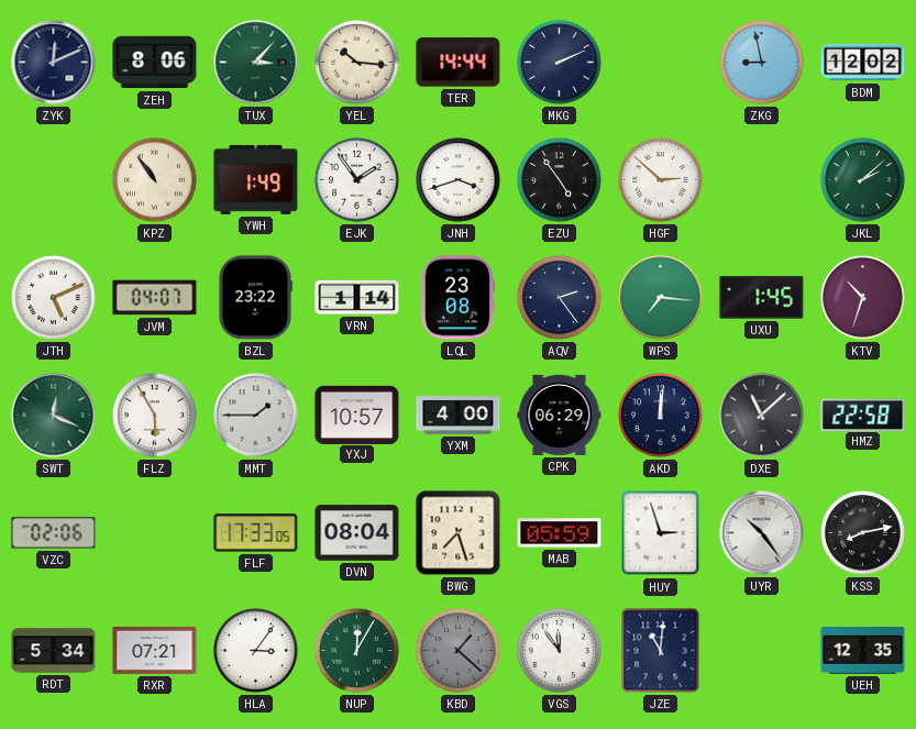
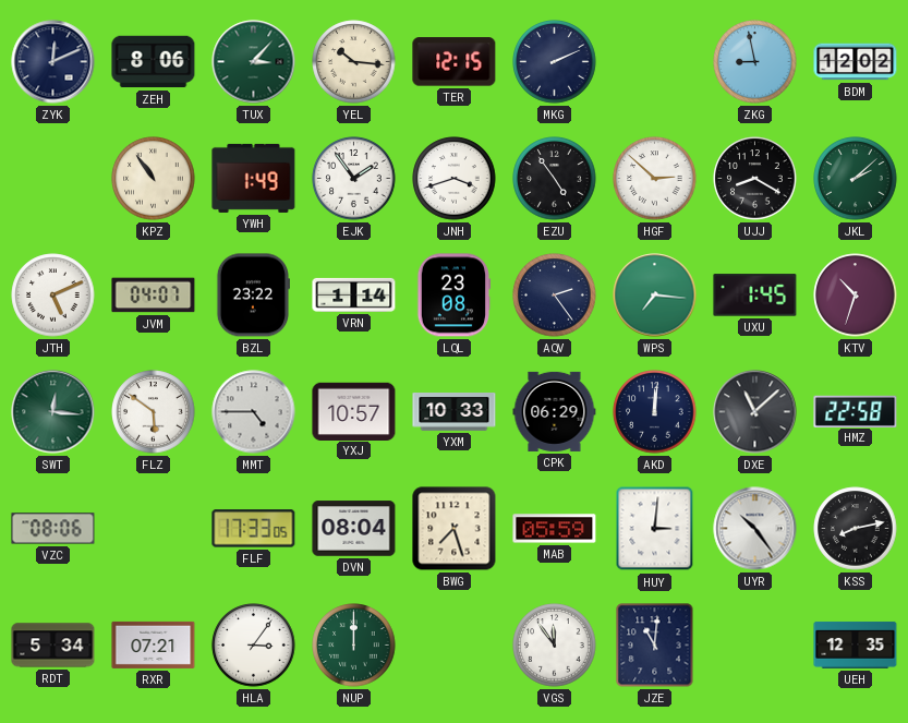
TER: 14:44 -> 12:15
UJJ: none -> 8:20
SWT: 12:19 -> 12:16
FLZ: 5:55 -> 5:51
MMT: 1:45 -> 4:45
YXM: 4:00 -> 10:33
VZC: 02:06 -> 08:06
HUY: 2:57 -> 3:01
NUP: 12:05 -> 12:00
KBD: 1:22 -> none
